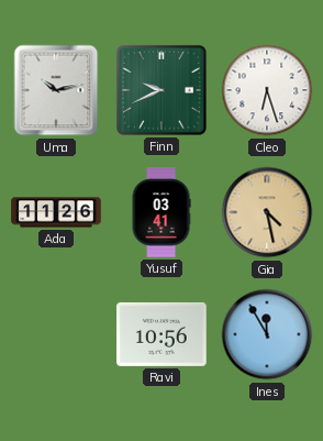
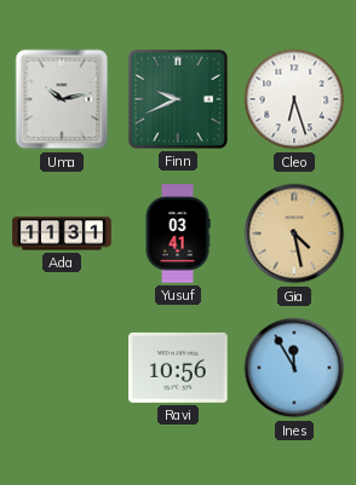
Ada: 11:26 -> 11:31
